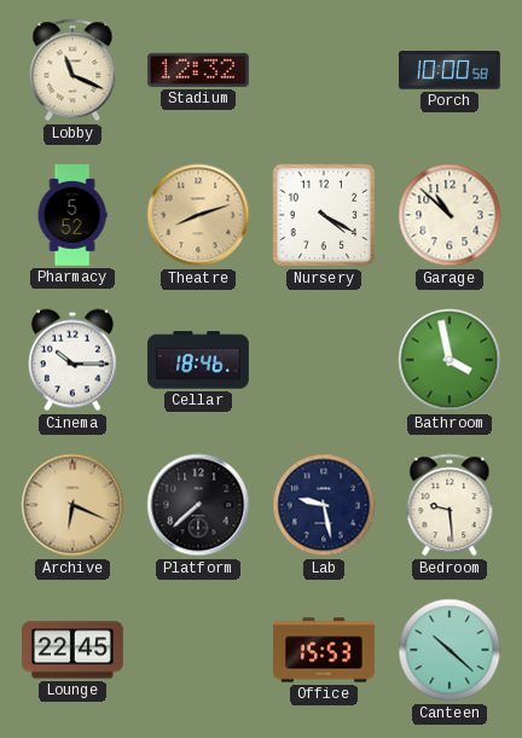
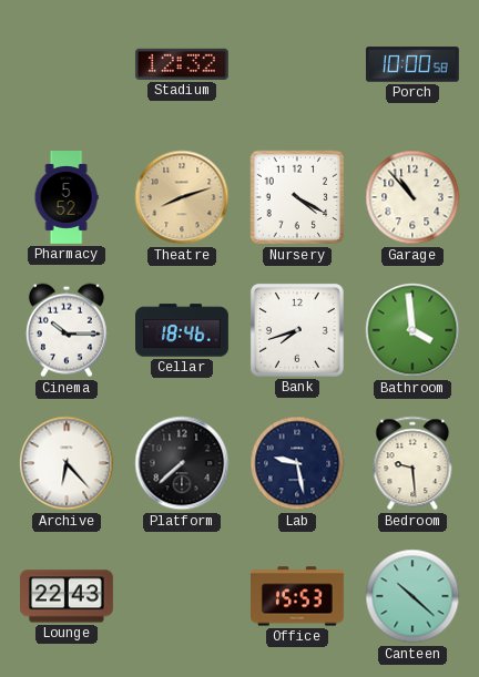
Lobby: 11:19 -> none
Garage: 10:52 -> 10:53
Bank: none -> 7:42
Bathroom: 3:58 -> 3:59
Archive: 6:19 -> 6:23
Archive dial: champagne -> white
Lounge: 22:45 -> 22:43
